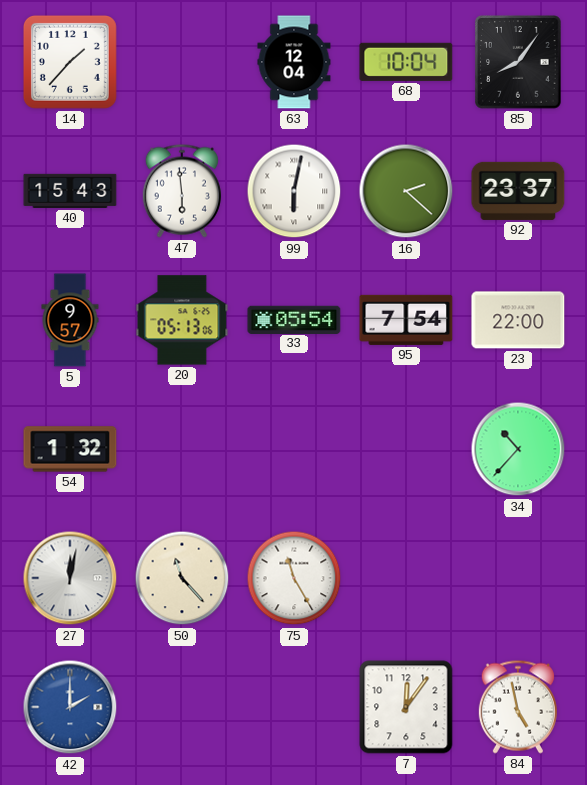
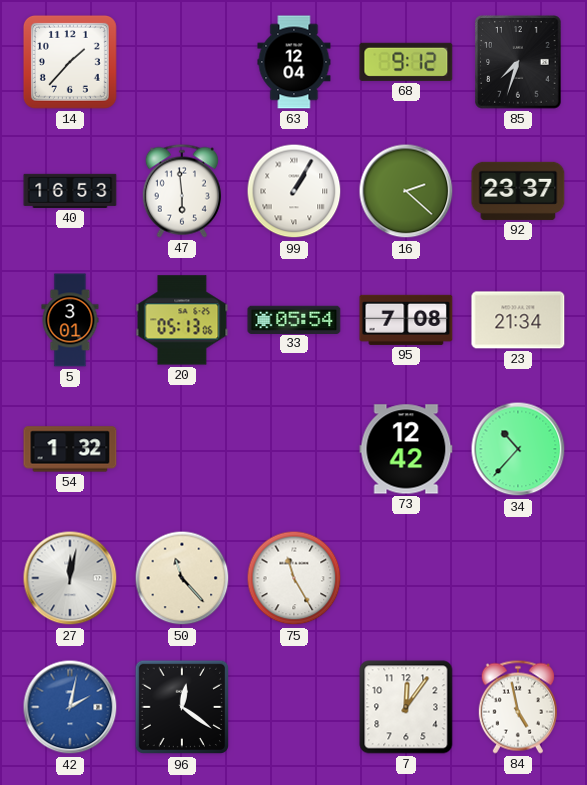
68: 10:04 -> 9:12
85: 8:06 -> 7:33
40: 15:43 -> 16:53
99: 6:02 -> 1:05
5: 9:57 -> 3:01
95: 7:54 -> 7:08
23: 22:00 -> 21:34
73: none -> 12:42
42: 2:00 -> 2:02
96: none -> 12:21
